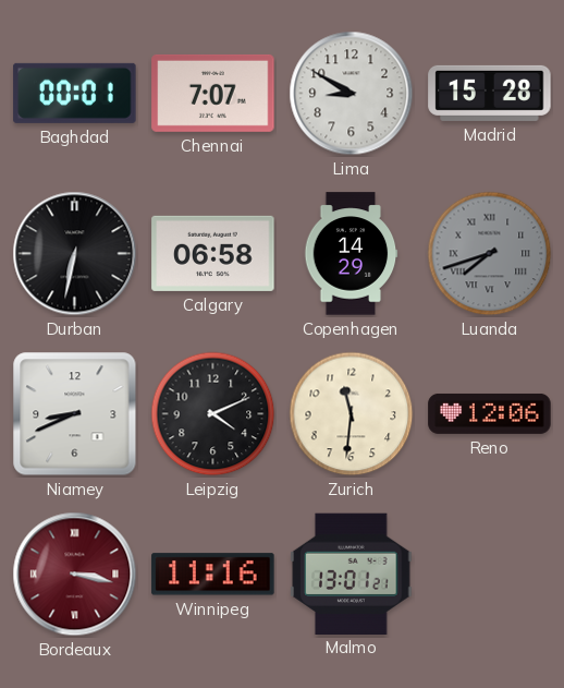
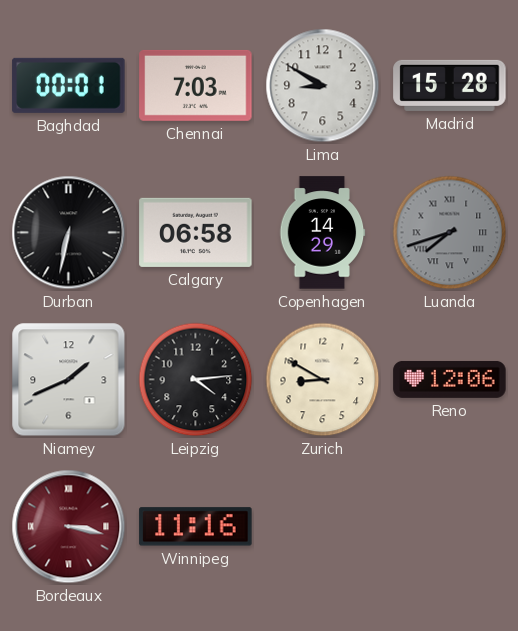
Chennai: 7:07 -> 7:03
Niamey: 8:41 -> 1:41
Leipzig: 4:11 -> 4:14
Zurich: 11:31 -> 8:50
Malmo: 13:01 -> none
